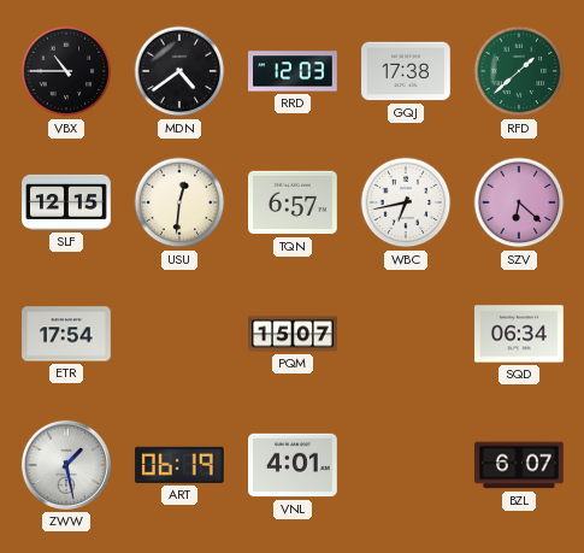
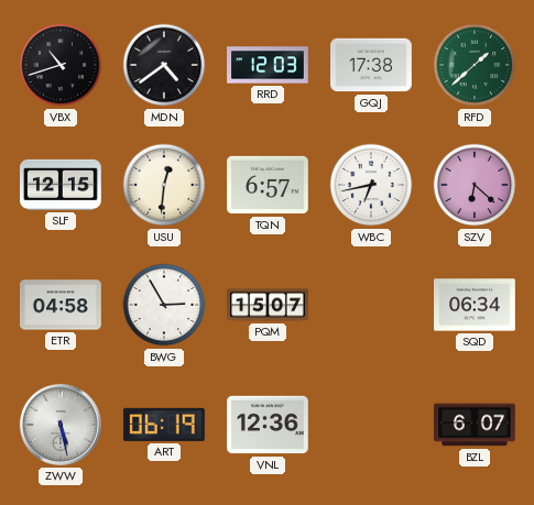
VBX: 10:45 -> 10:42
ETR: 17:54 -> 04:58
BWG: none -> 2:55
ZWW: 1:28 -> 5:28
VNL: 4:01 -> 12:36
